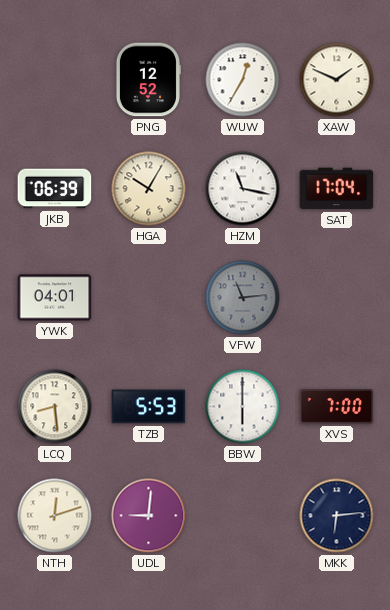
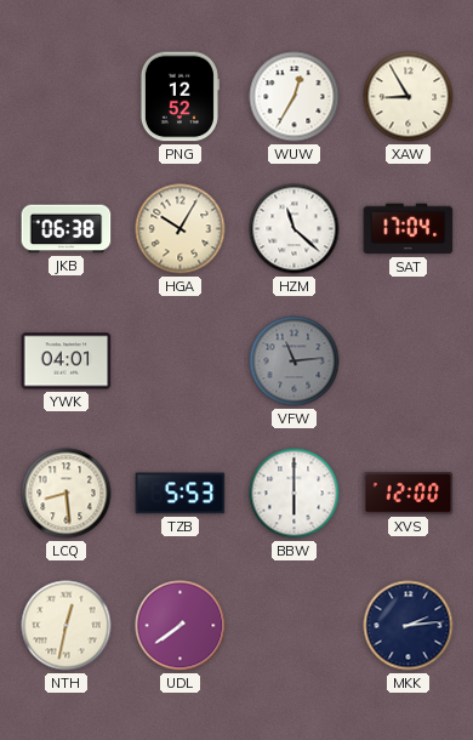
XAW: 1:49 -> 8:55
JKB: 06:39 -> 06:38
HZM: 11:17 -> 11:22
XVS: 7:00 -> 12:00
NTH: 12:12 -> 12:32
UDL: 9:01 -> 7:39
MKK: 6:14 -> 2:14
